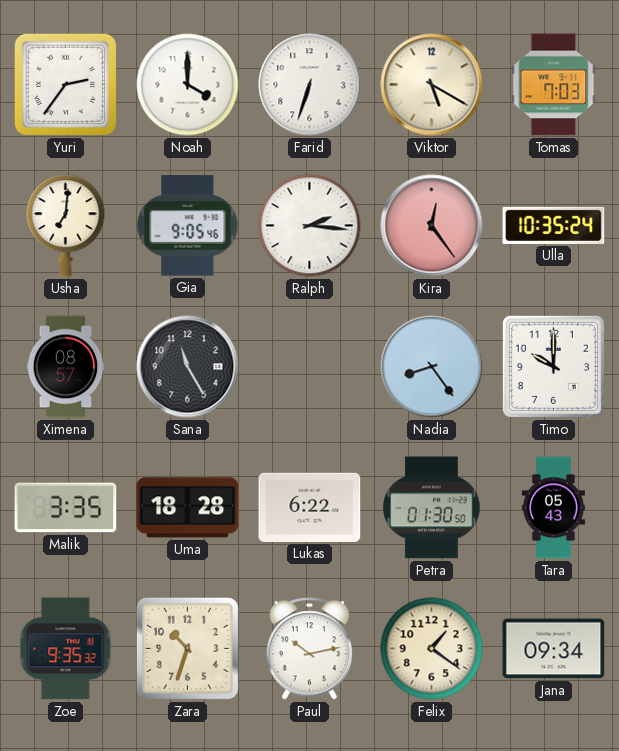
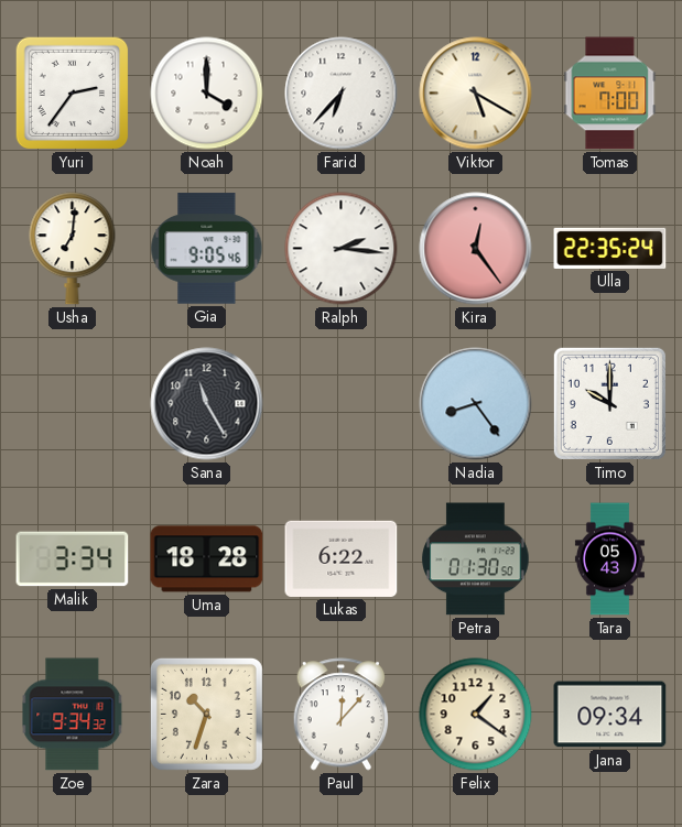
Farid: 6:33 -> 6:37
Tomas: 7:03 -> 7:00
Ulla: 10:35 -> 22:35
Ximena: 08:57 -> none
Malik: 3:35 -> 3:34
Zoe: 9:35 -> 9:34
Paul: 10:13 -> 12:07
